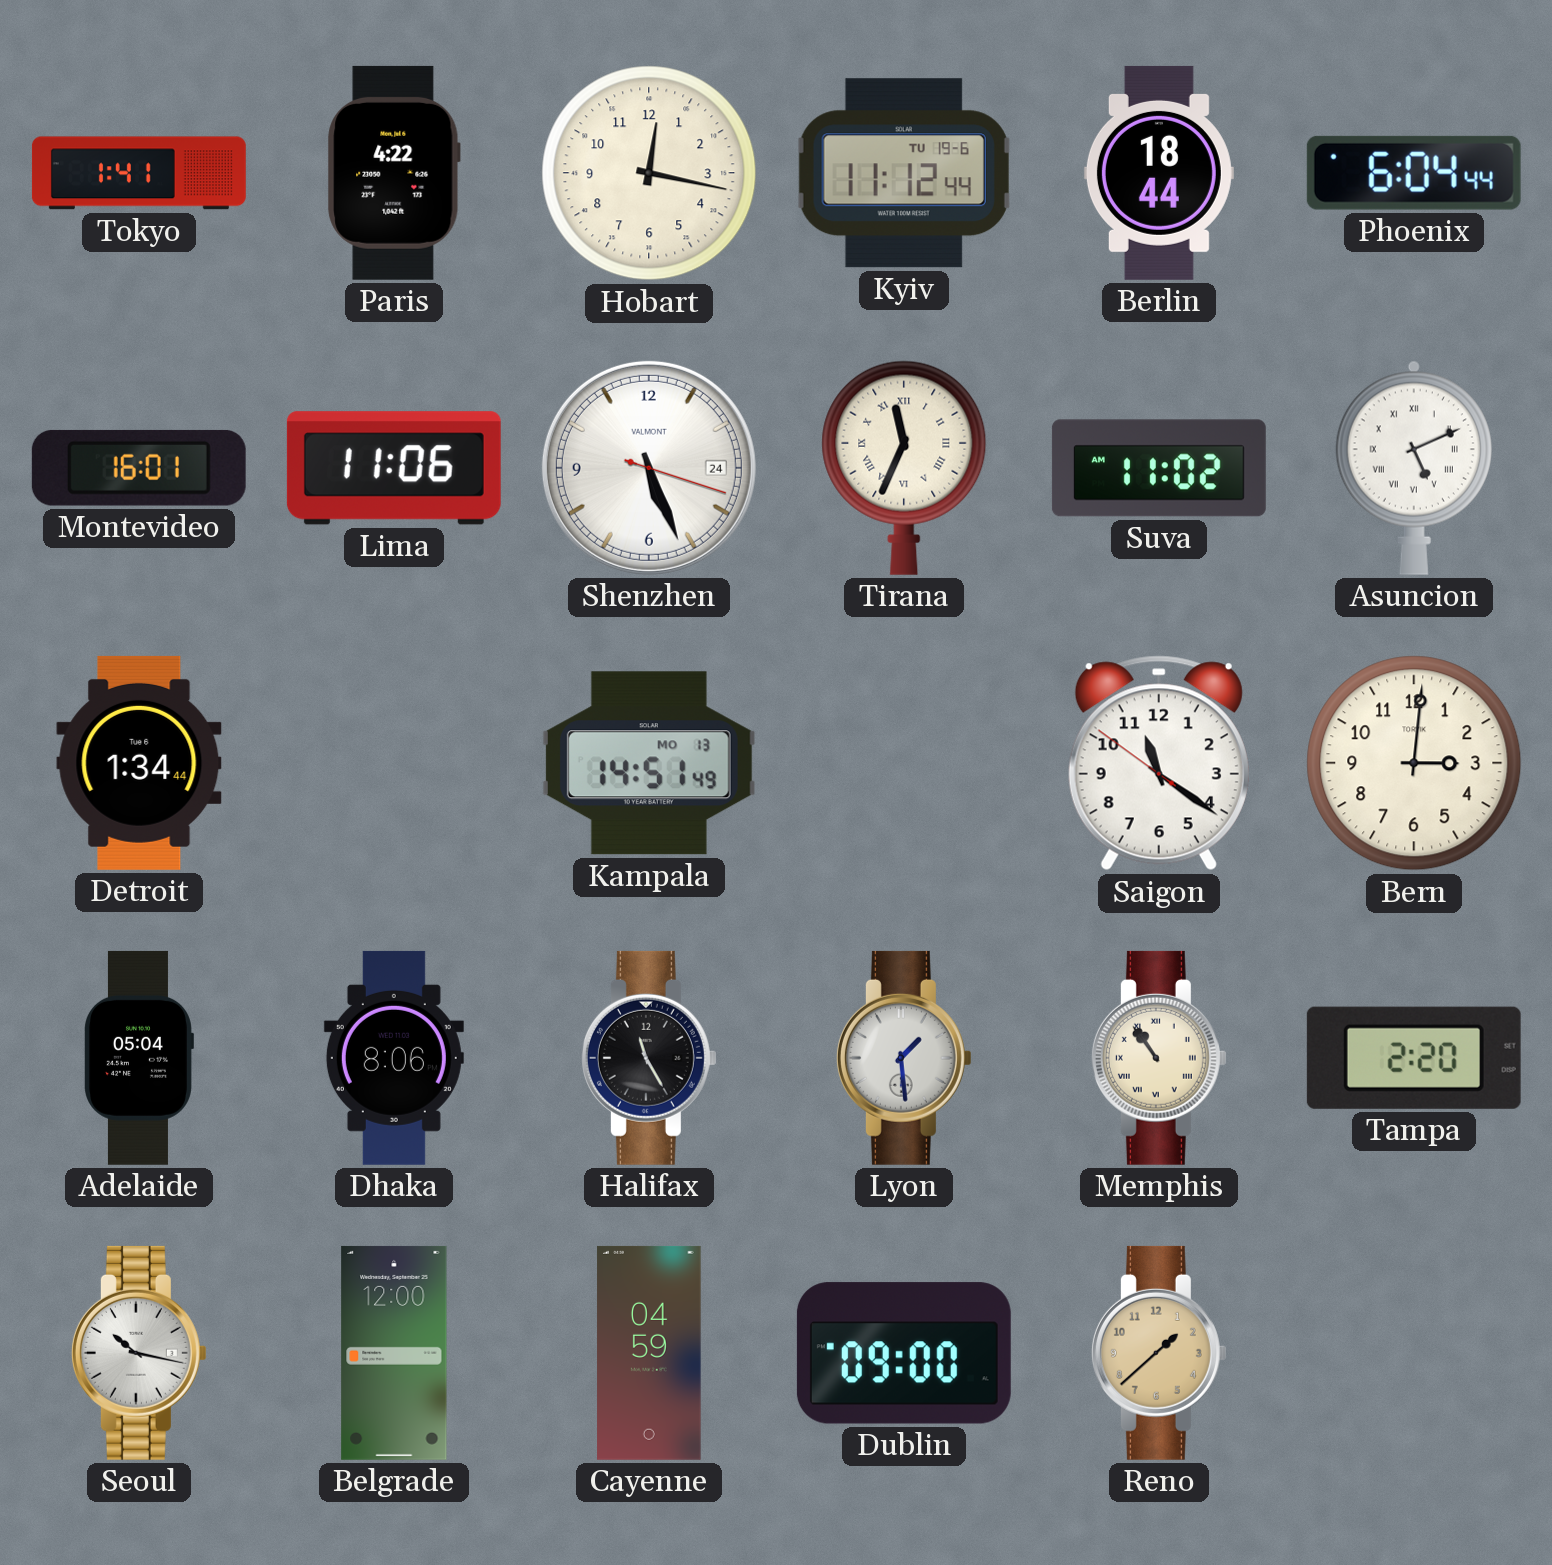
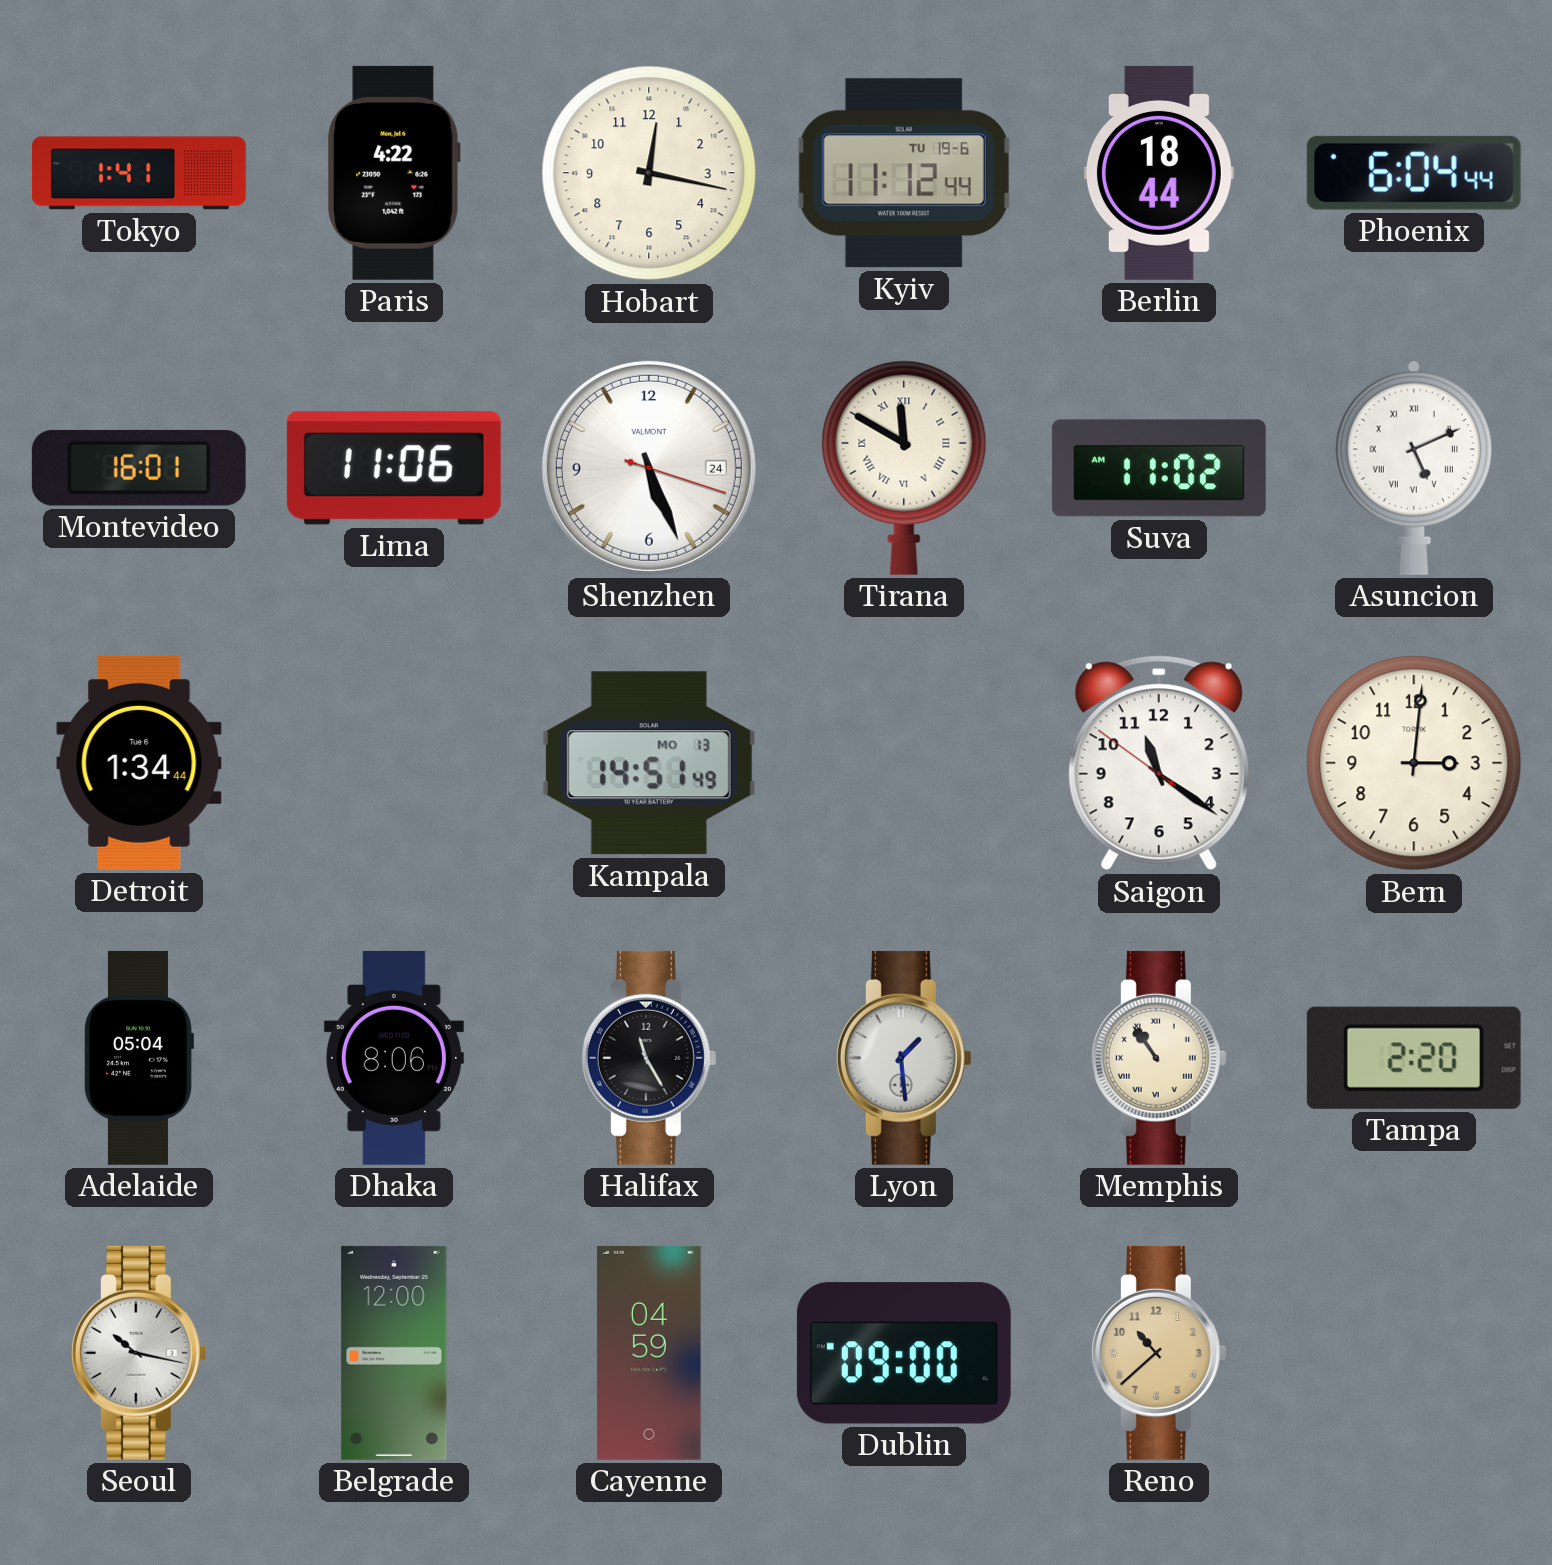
Tirana: 11:34 -> 11:50
Reno: 1:38 -> 10:38
